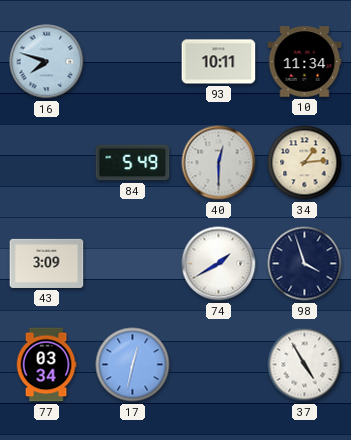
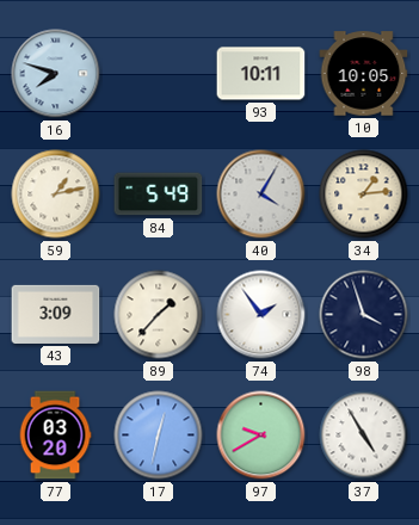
10: 11:34 -> 10:05
59: none -> 1:13
40: 12:30 -> 4:05
89: none -> 1:37
74: 1:40 -> 1:54
77: 03:34 -> 03:20
97: none -> 9:40
